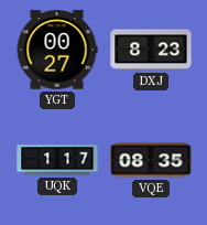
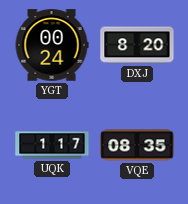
YGT: 00:27 -> 00:24
DXJ: 8:23 -> 8:20
